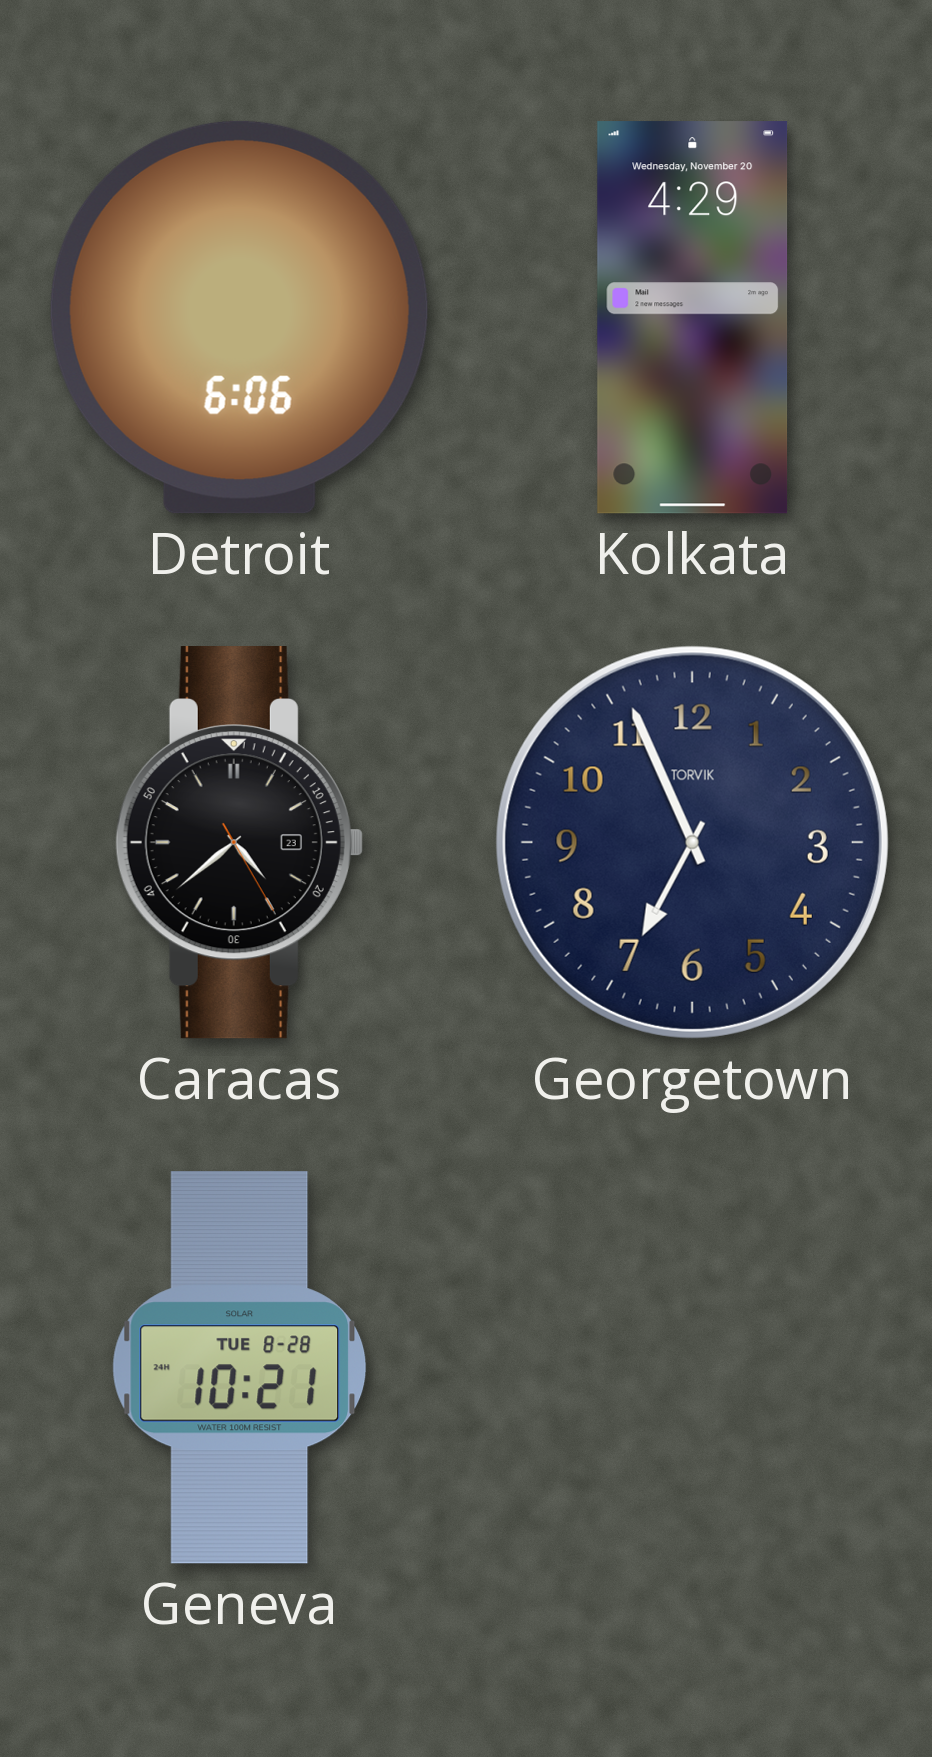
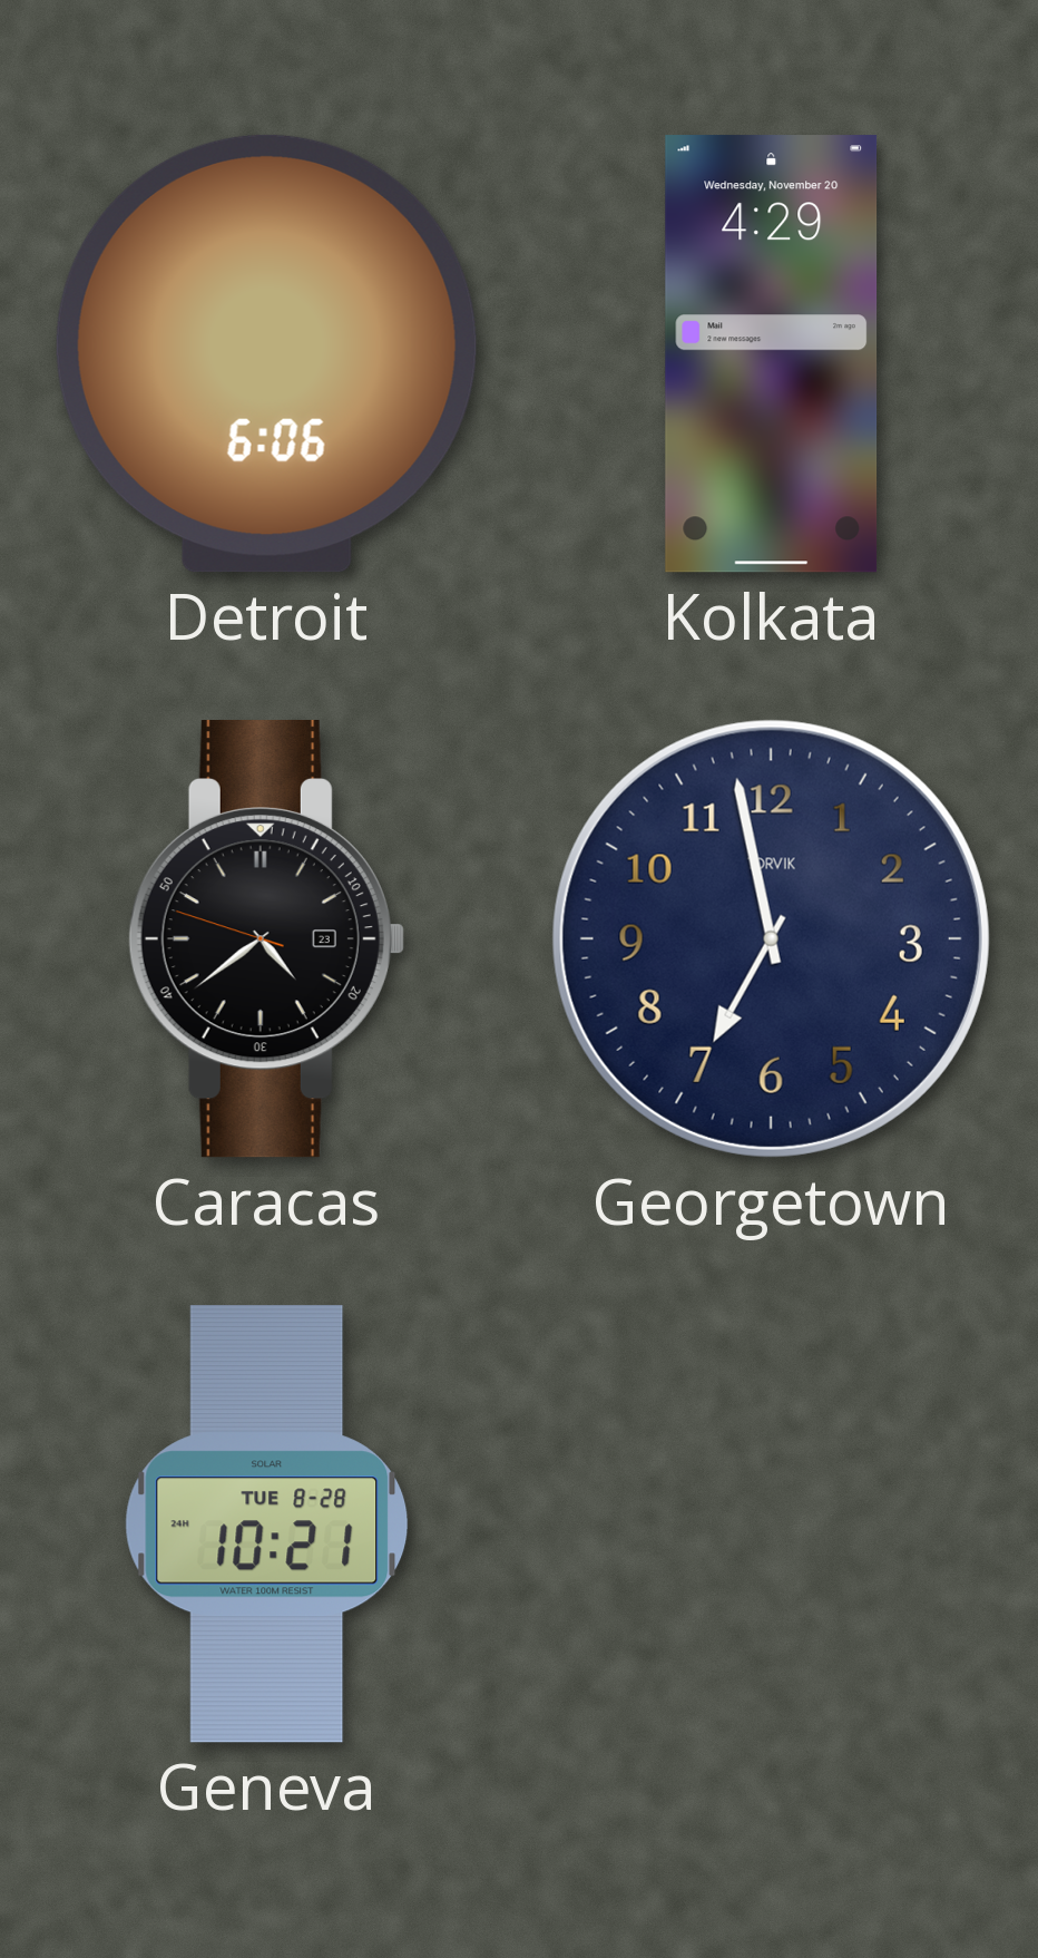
Caracas: 4:38:25 -> 4:38:48
Georgetown: 6:56 -> 6:58
